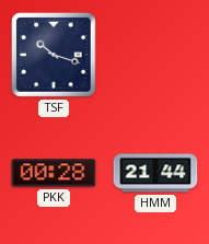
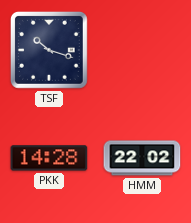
PKK: 00:28 -> 14:28
HMM: 21:44 -> 22:02
